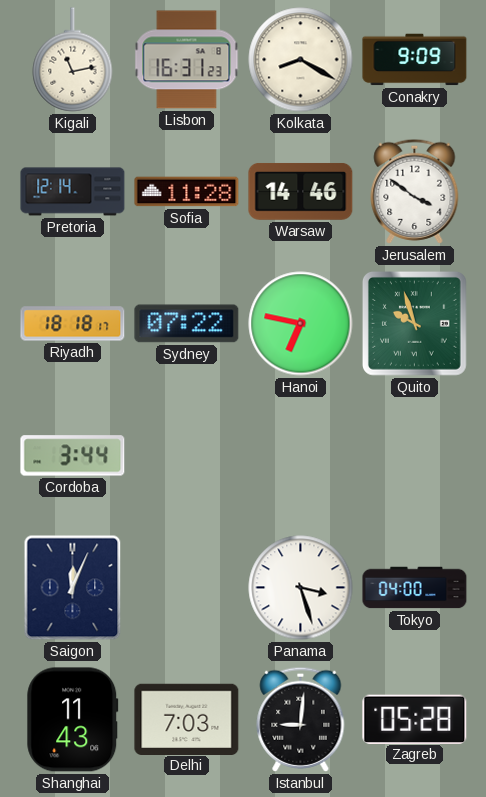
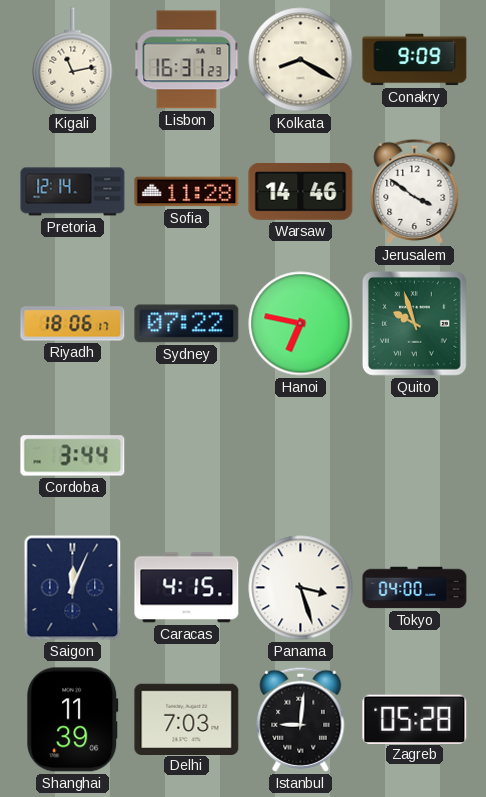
Riyadh: 18:18 -> 18:06
Caracas: none -> 4:15
Shanghai: 11:43 -> 11:39
